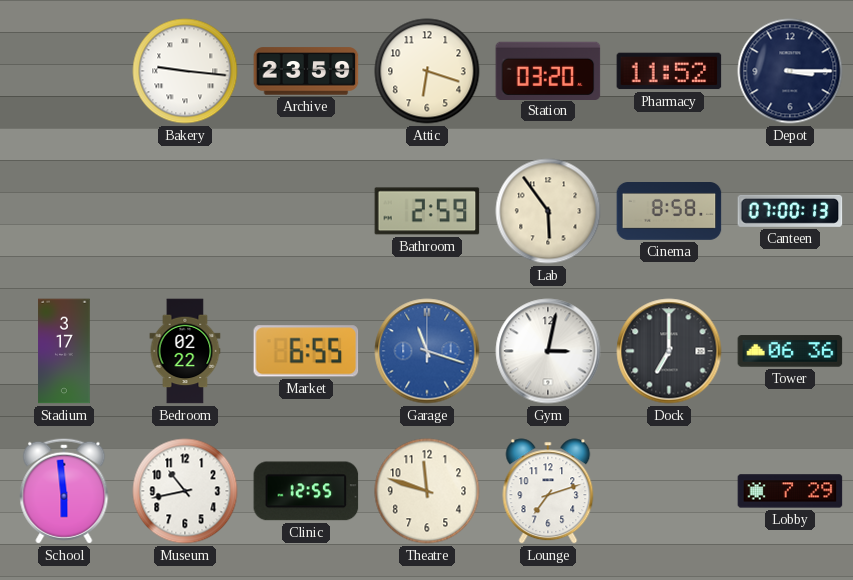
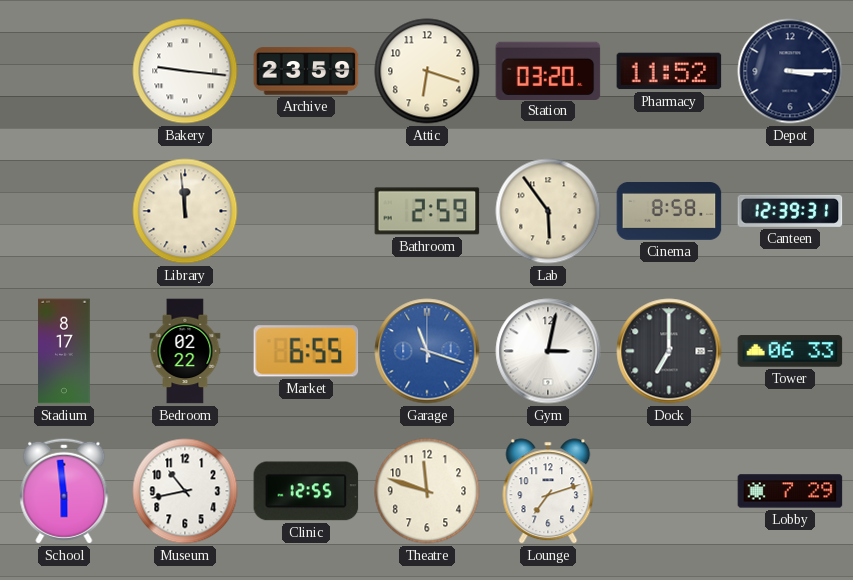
Library: none -> 11:59
Canteen: 07:00 -> 12:39
Stadium: 3:17 -> 8:17
Tower: 06:36 -> 06:33
